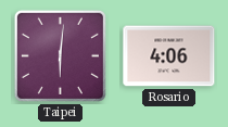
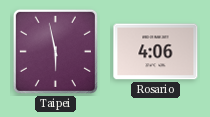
Taipei: 6:01 -> 5:58
